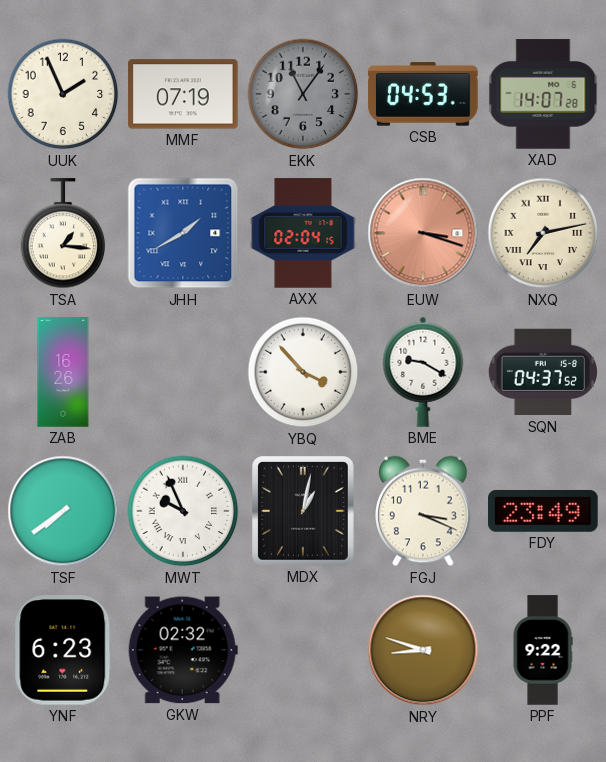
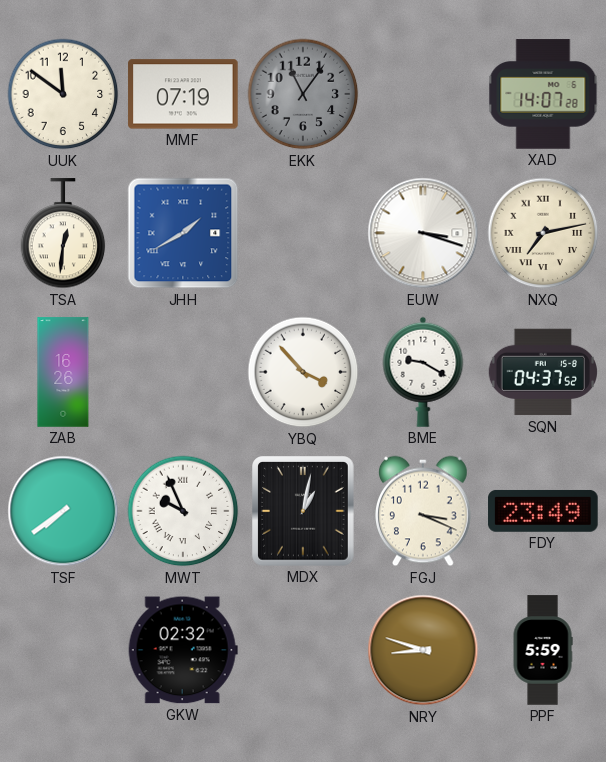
UUK: 1:56 -> 11:51
CSB: 04:53 -> none
TSA: 1:16 -> 12:31
AXX: 02:04 -> none
EUW dial: salmon -> white
YNF: 6:23 -> none
PPF: 9:22 -> 5:59
